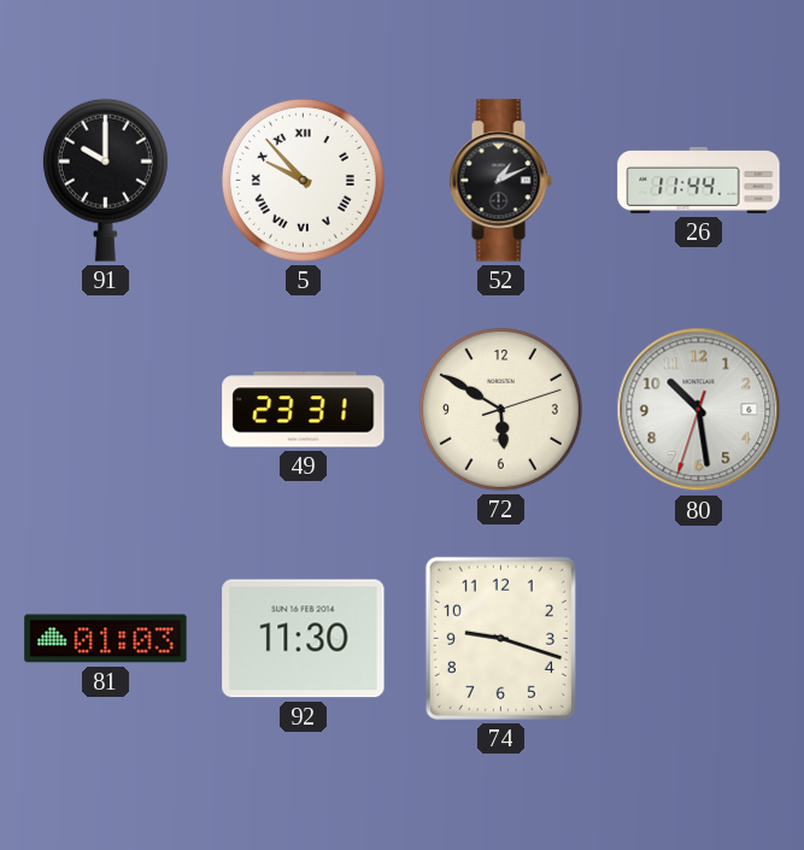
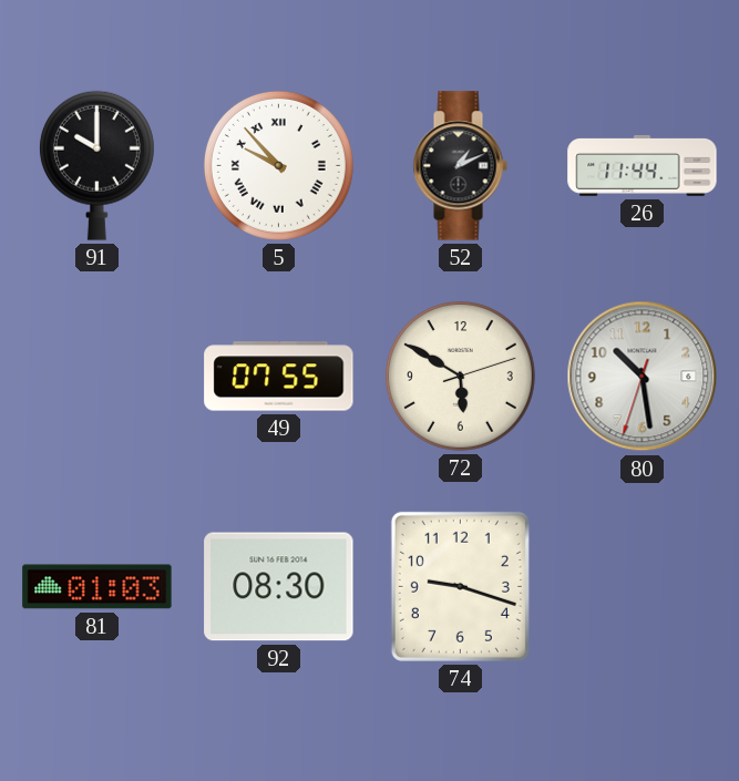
49: 23:31 -> 07:55
92: 11:30 -> 08:30
